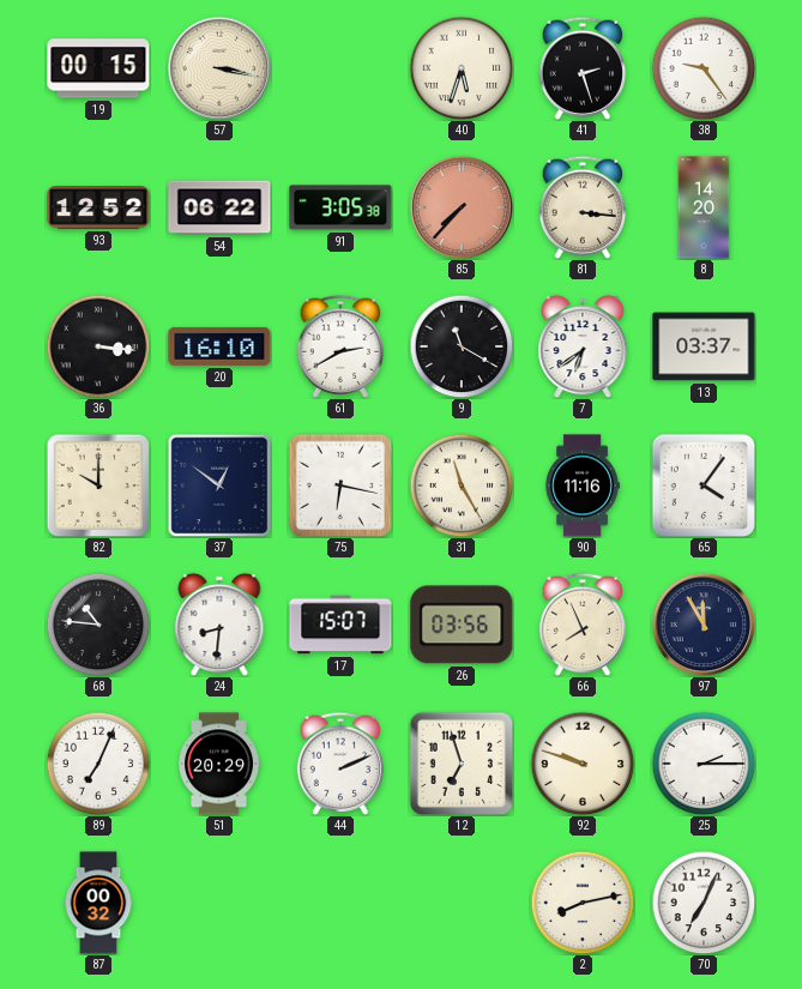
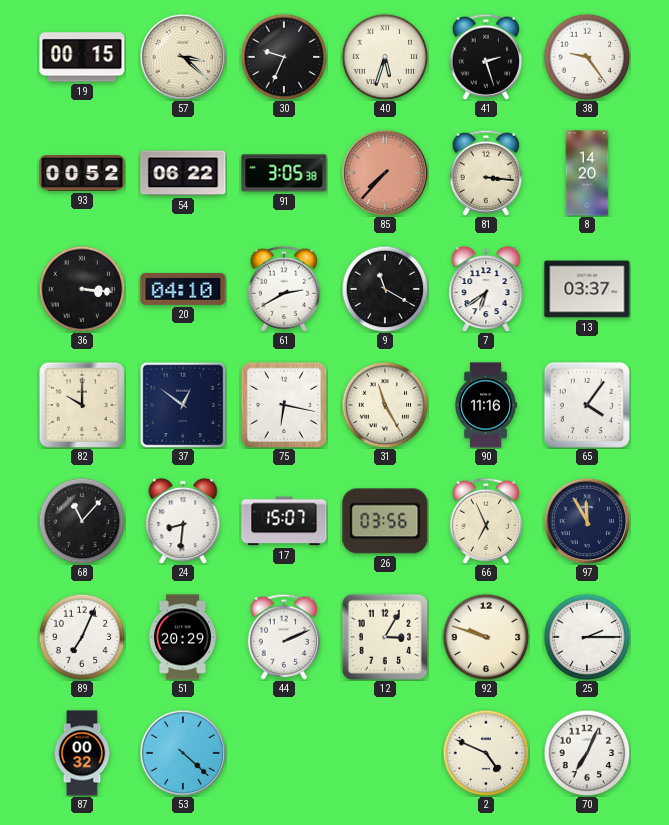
57: 3:17 -> 3:22
30: none -> 9:34
93: 12:52 -> 00:52
20: 16:10 -> 04:10
68: 10:46 -> 11:07
66: 7:56 -> 6:56
12: 6:57 -> 3:05
53: none -> 4:22
2: 8:13 -> 4:49
